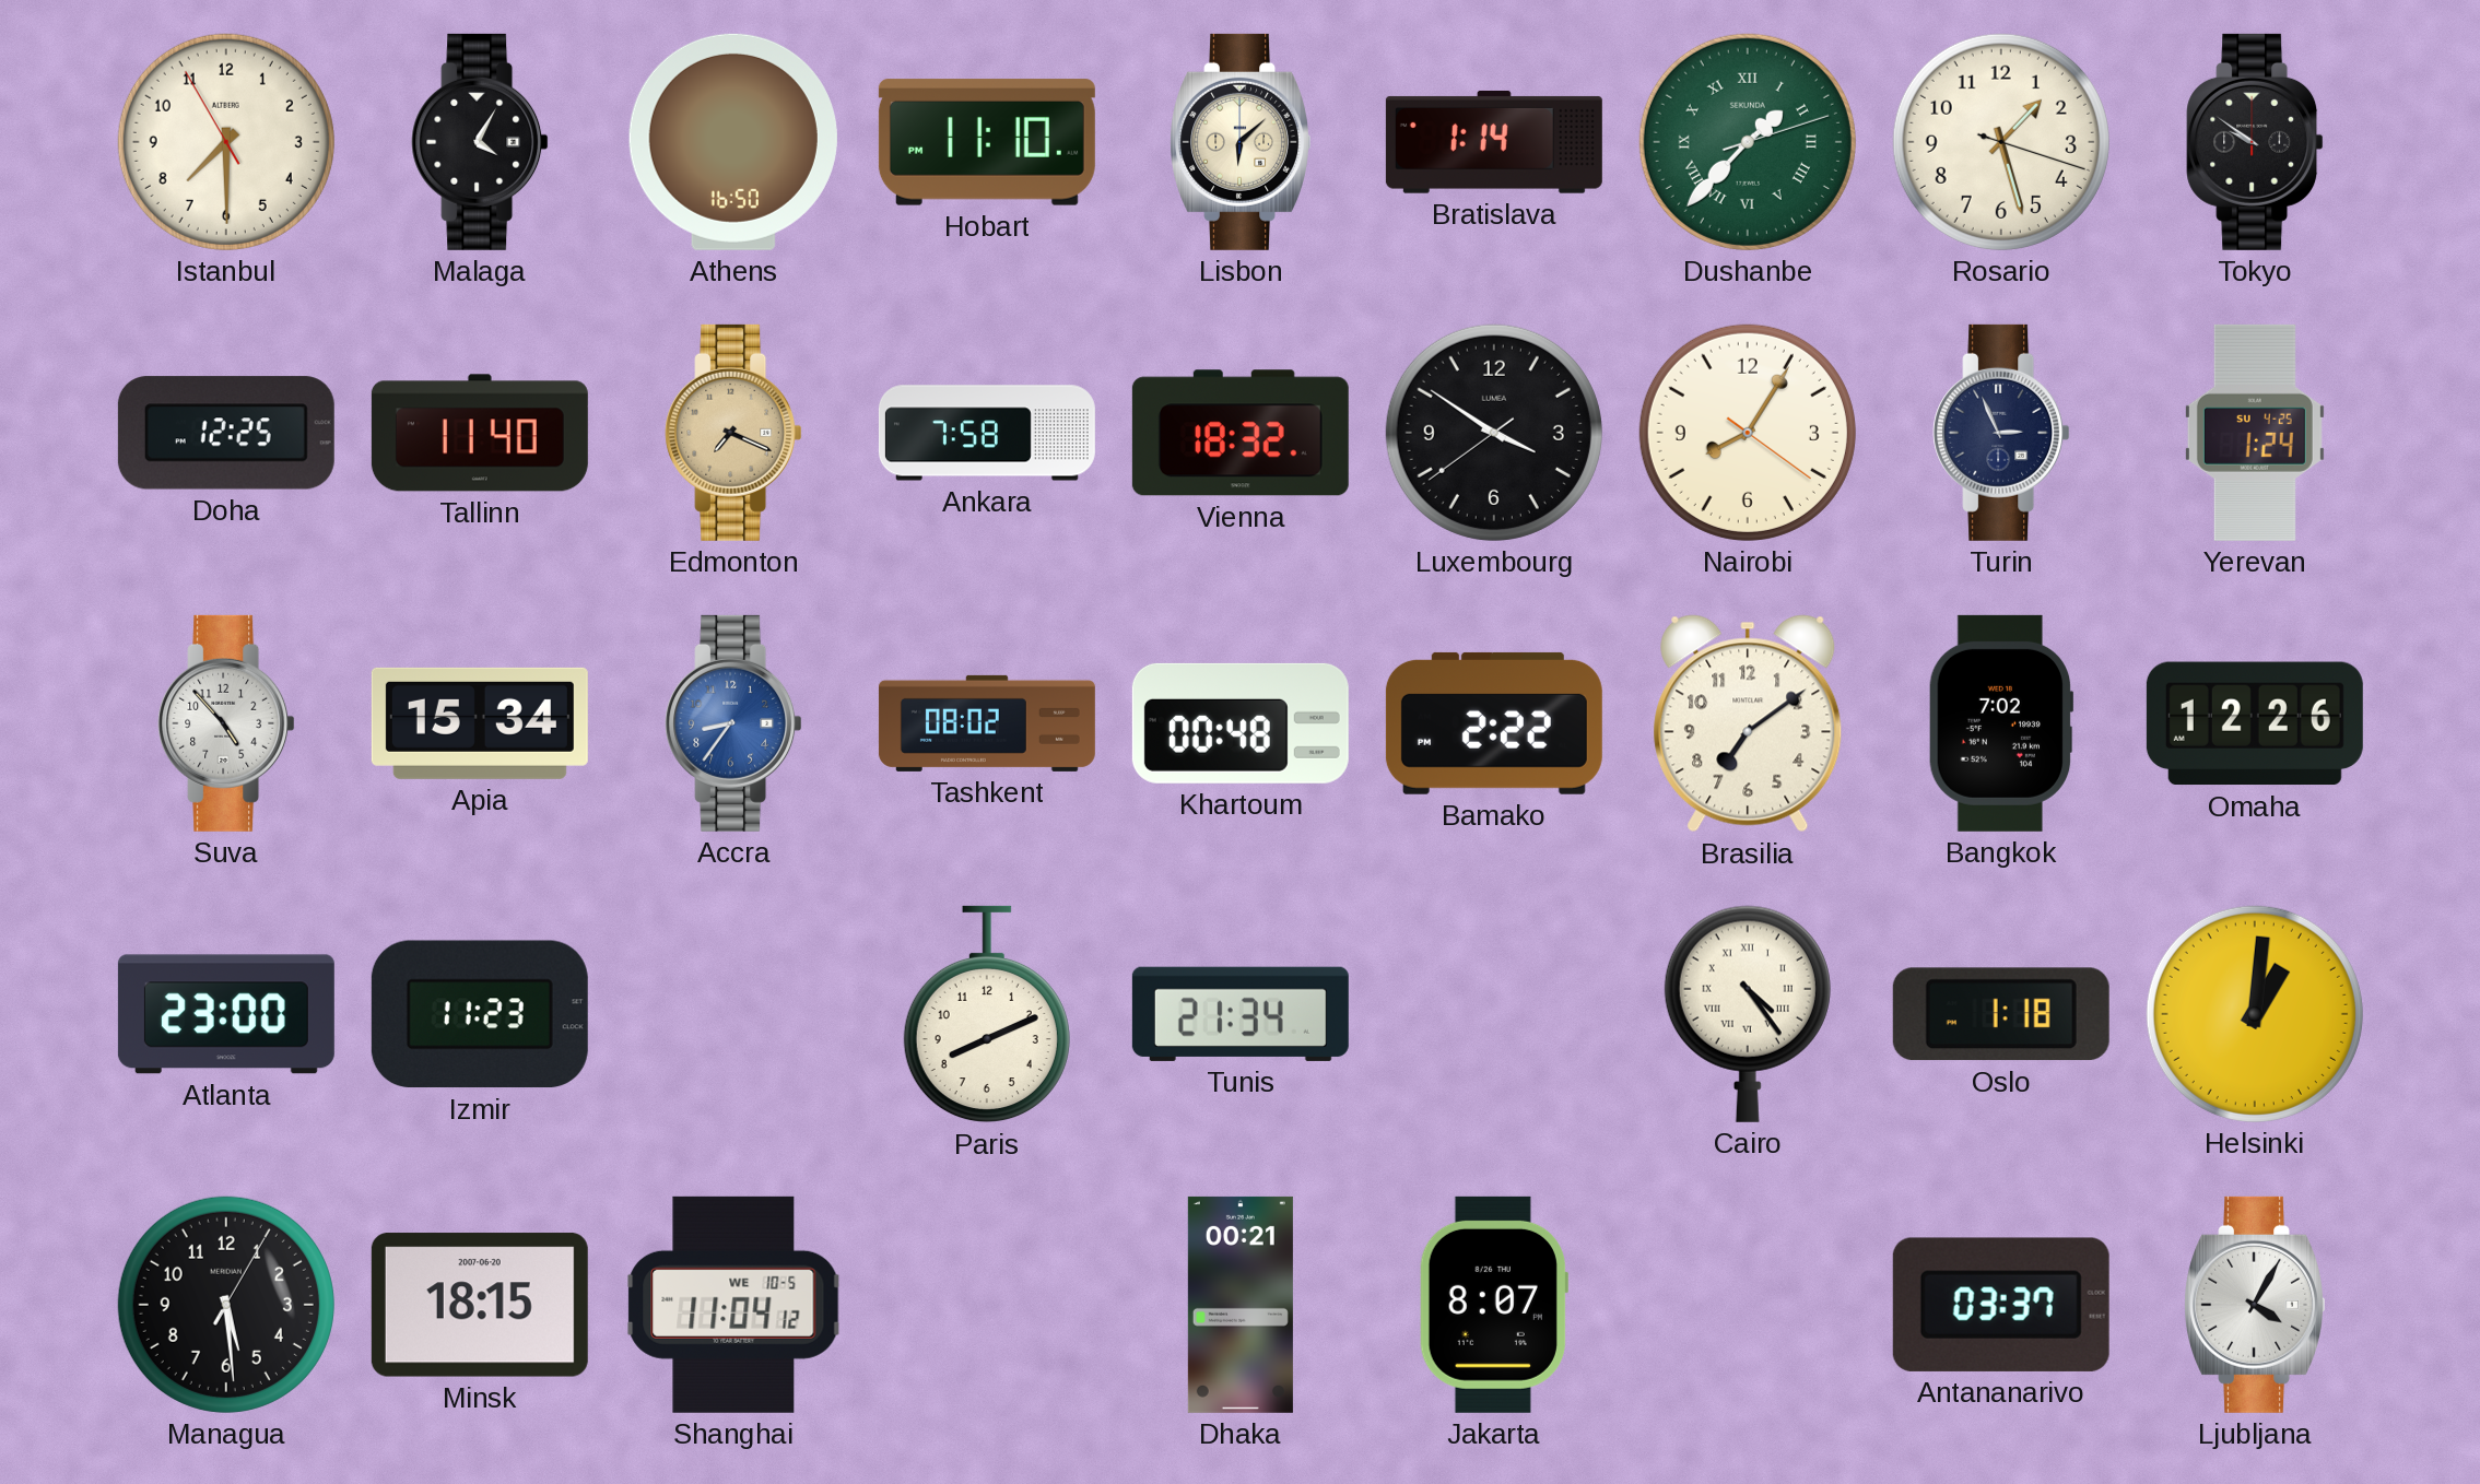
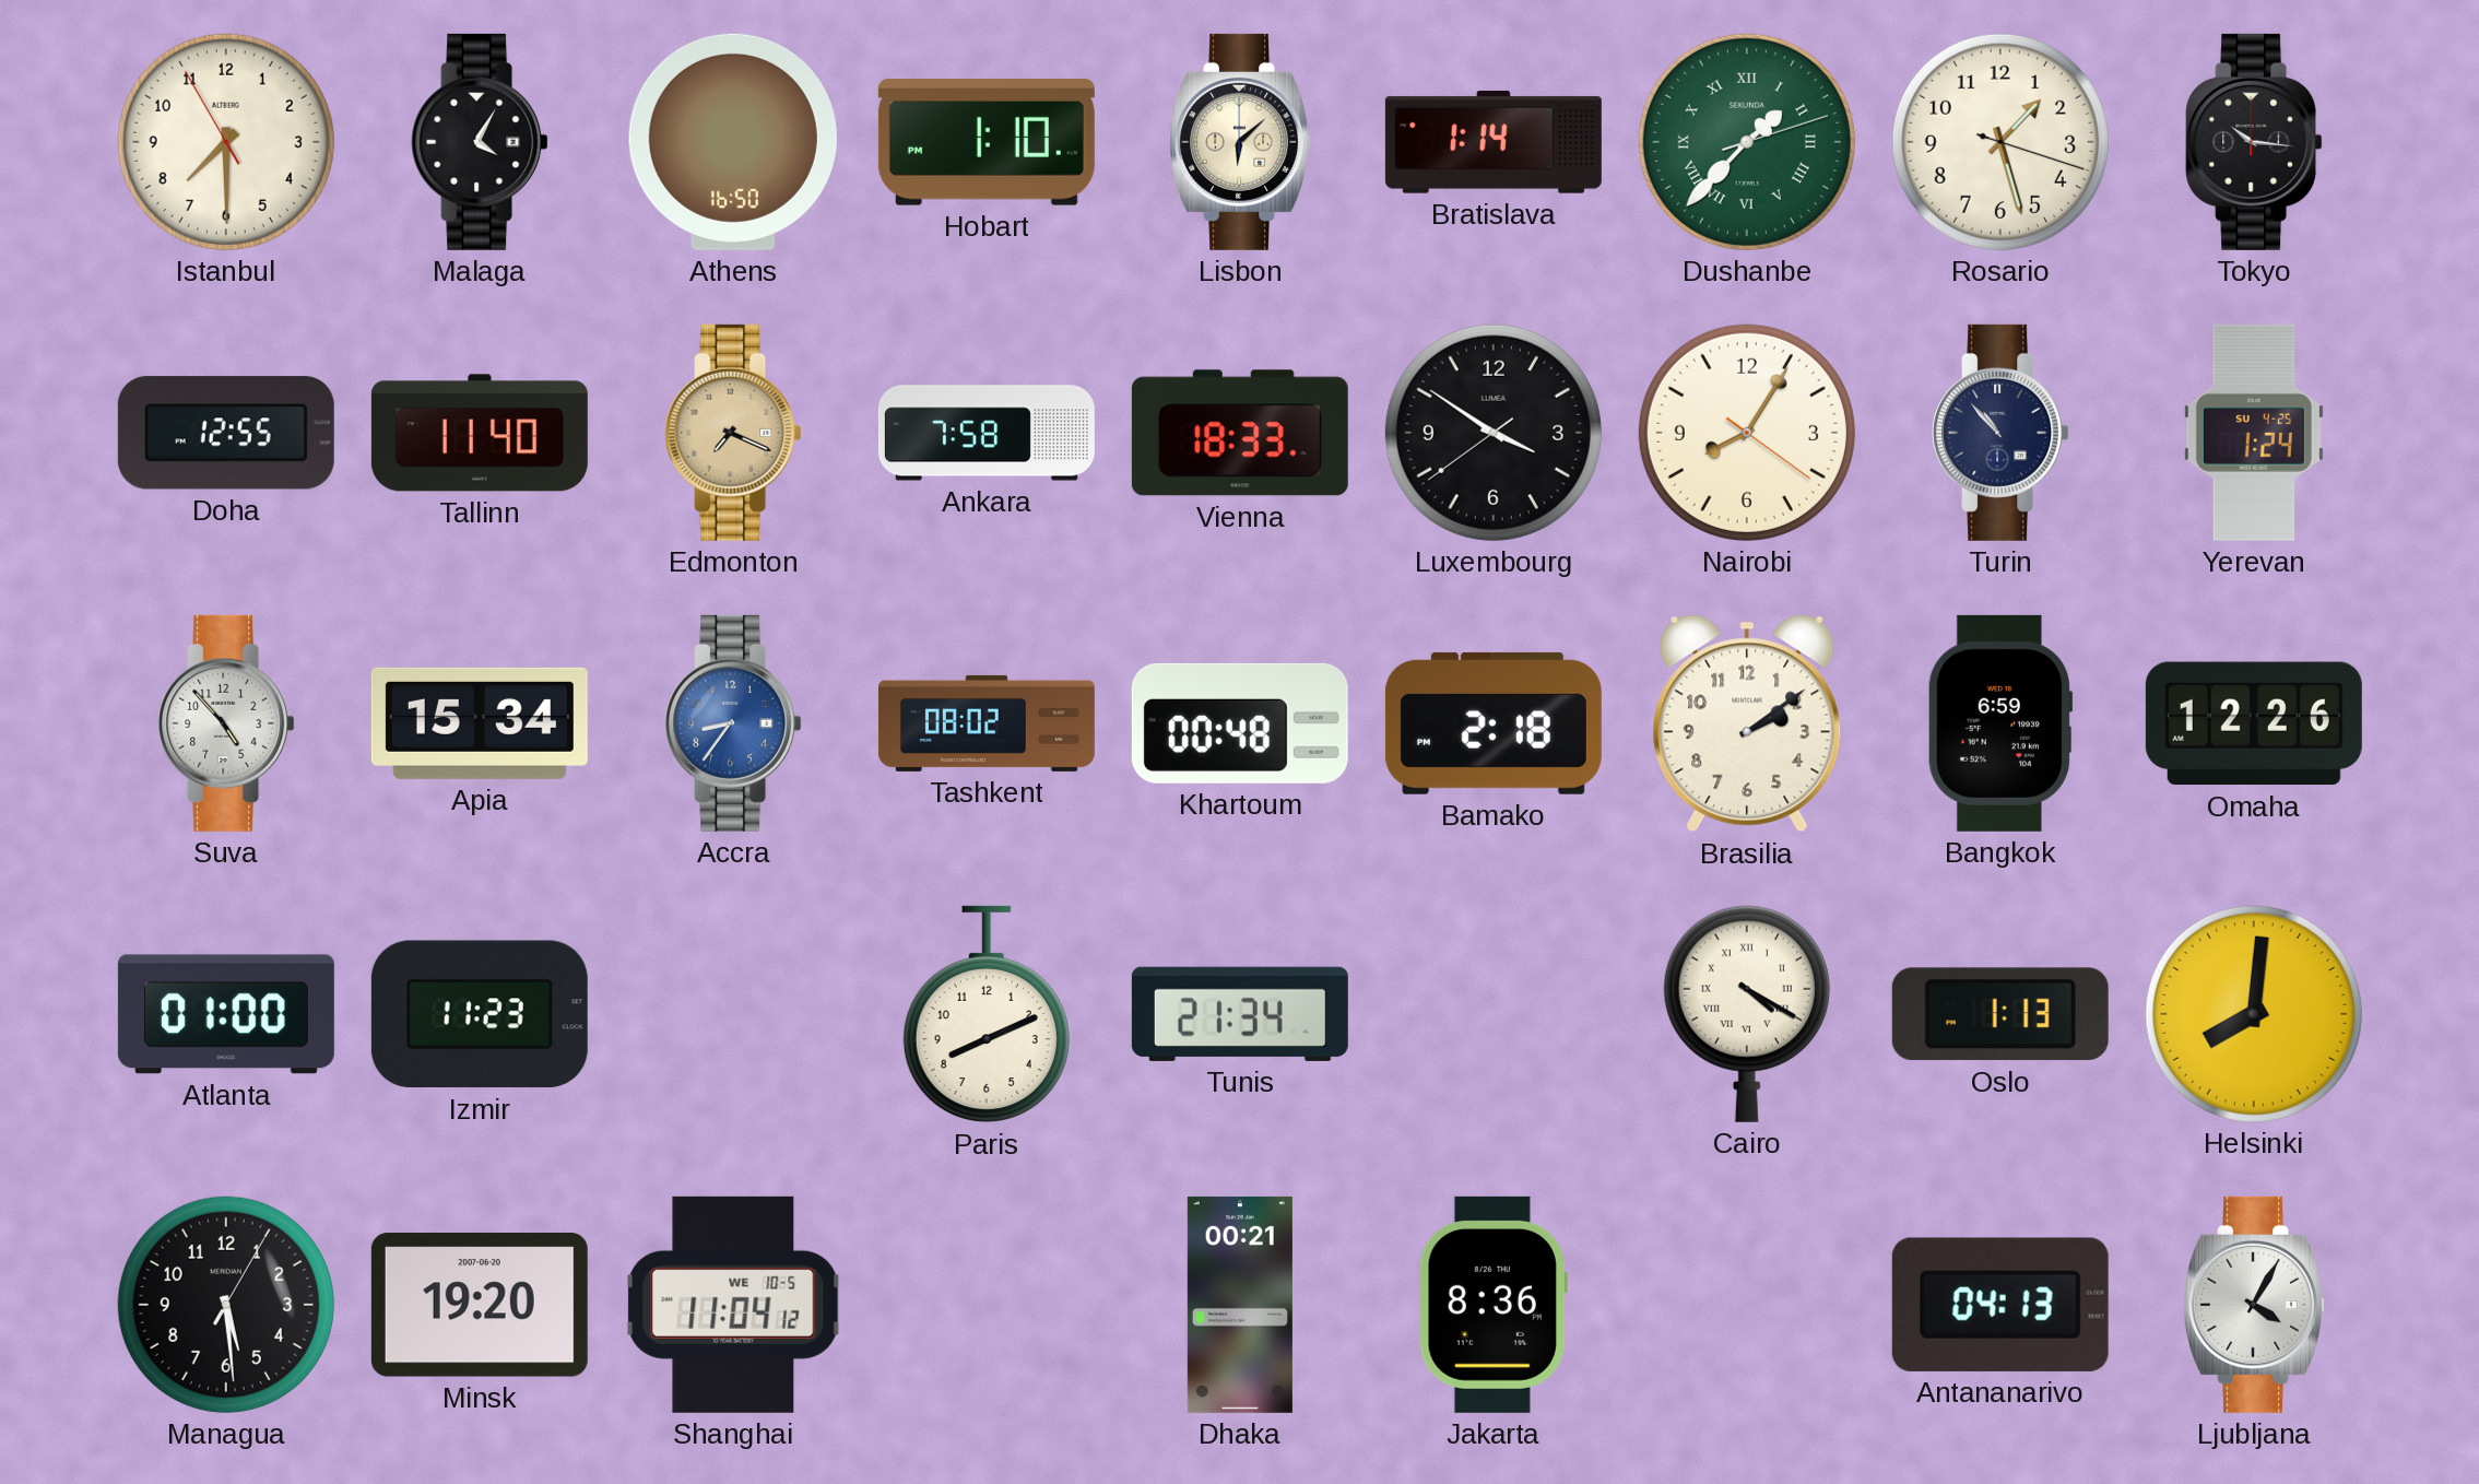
Hobart: 11:10 -> 1:10
Tokyo: 9:51 -> 10:16
Doha: 12:25 -> 12:55
Vienna: 18:32 -> 18:33
Turin: 2:56 -> 10:53
Bamako: 2:22 -> 2:18
Brasilia: 7:09 -> 2:09
Bangkok: 7:02 -> 6:59
Atlanta: 23:00 -> 01:00
Cairo: 4:24 -> 4:20
Oslo: 1:18 -> 1:13
Helsinki: 1:01 -> 8:01
Minsk: 18:15 -> 19:20
Jakarta: 8:07 -> 8:36
Antananarivo: 03:37 -> 04:13
